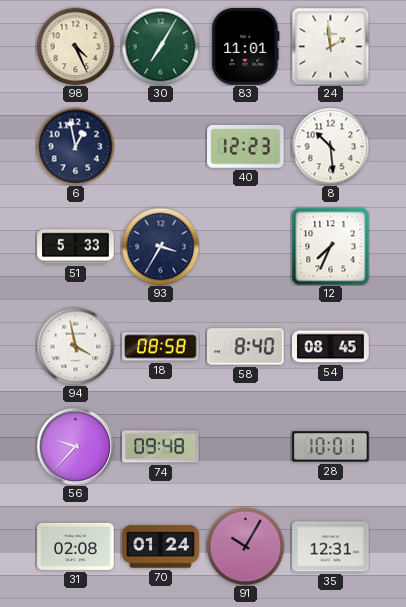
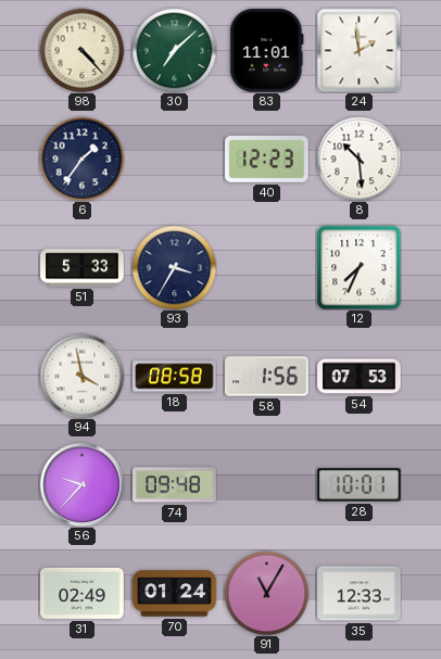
98: 4:26 -> 4:23
30: 7:05 -> 7:08
6: 12:58 -> 1:36
58: 8:40 -> 1:56
54: 08:45 -> 07:53
31: 02:08 -> 02:49
91: 10:05 -> 11:05
35: 12:31 -> 12:33
